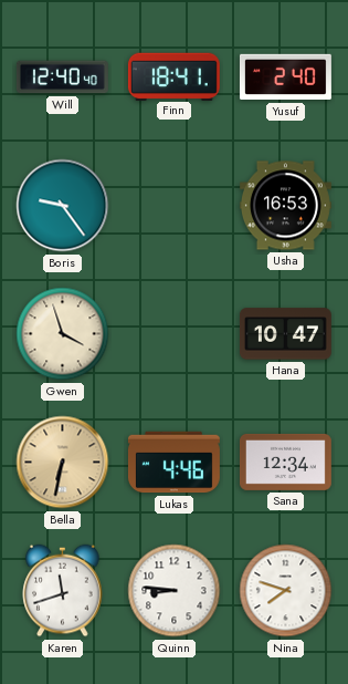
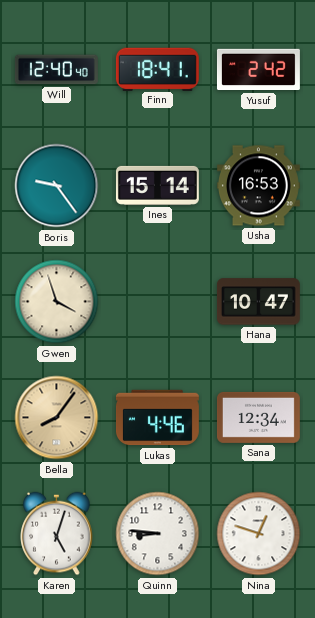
Yusuf: 2:40 -> 2:42
Ines: none -> 15:14
Bella: 6:32 -> 8:06
Karen: 11:42 -> 5:03
Nina: 7:48 -> 12:48
